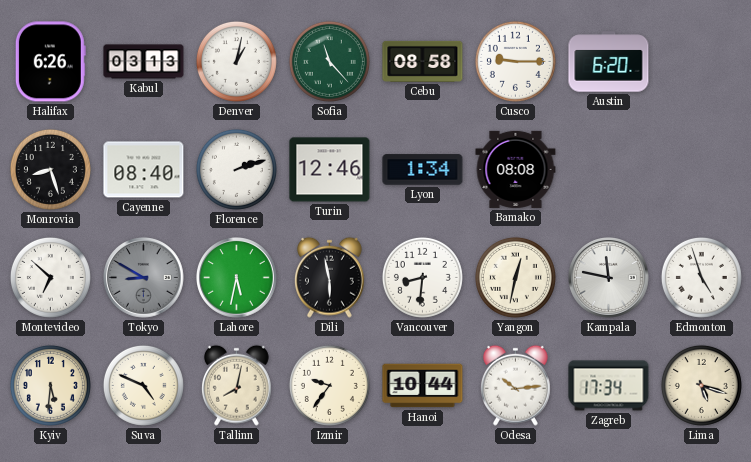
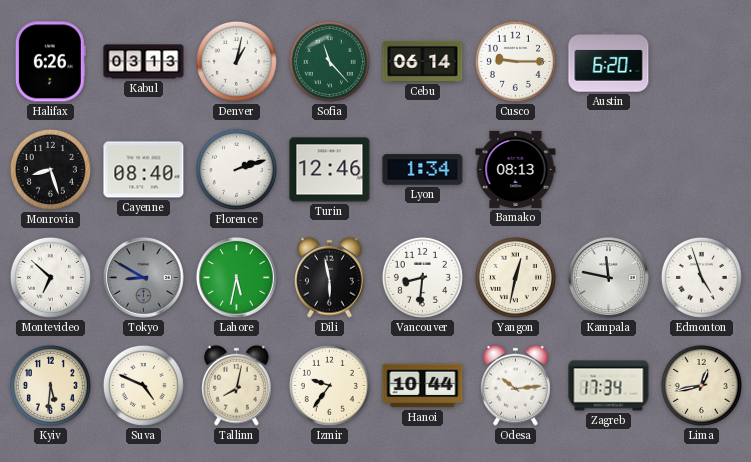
Cebu: 08:58 -> 06:14
Bamako: 08:08 -> 08:13
Lima: 5:18 -> 12:43
